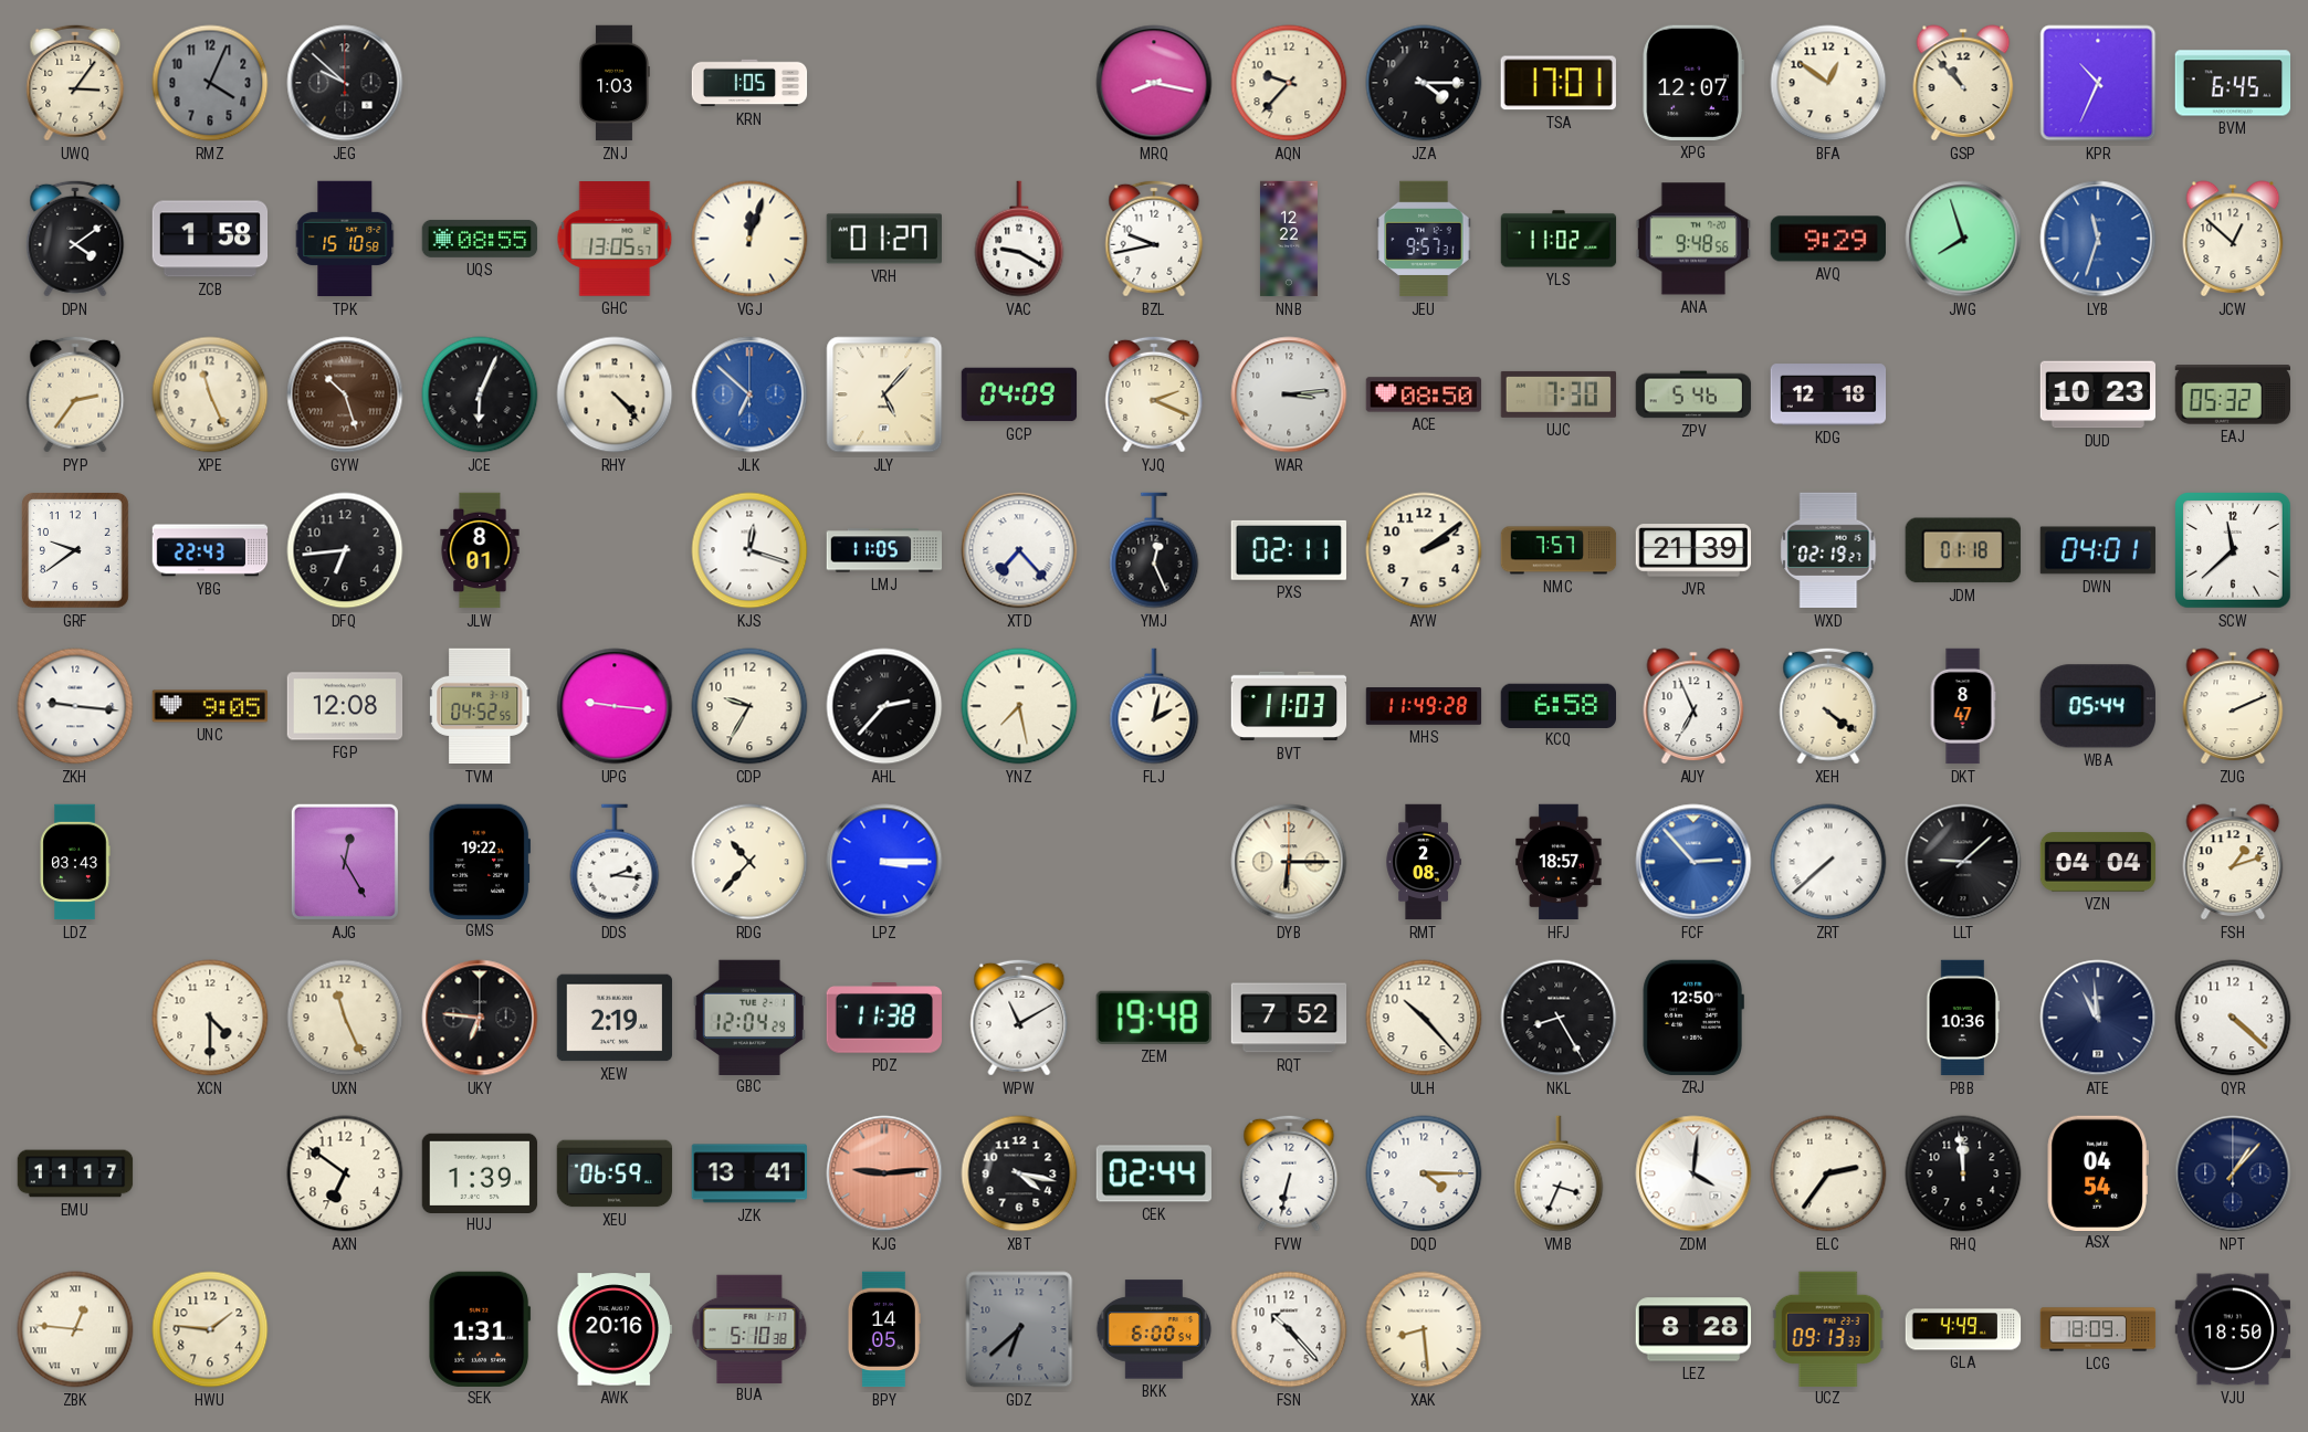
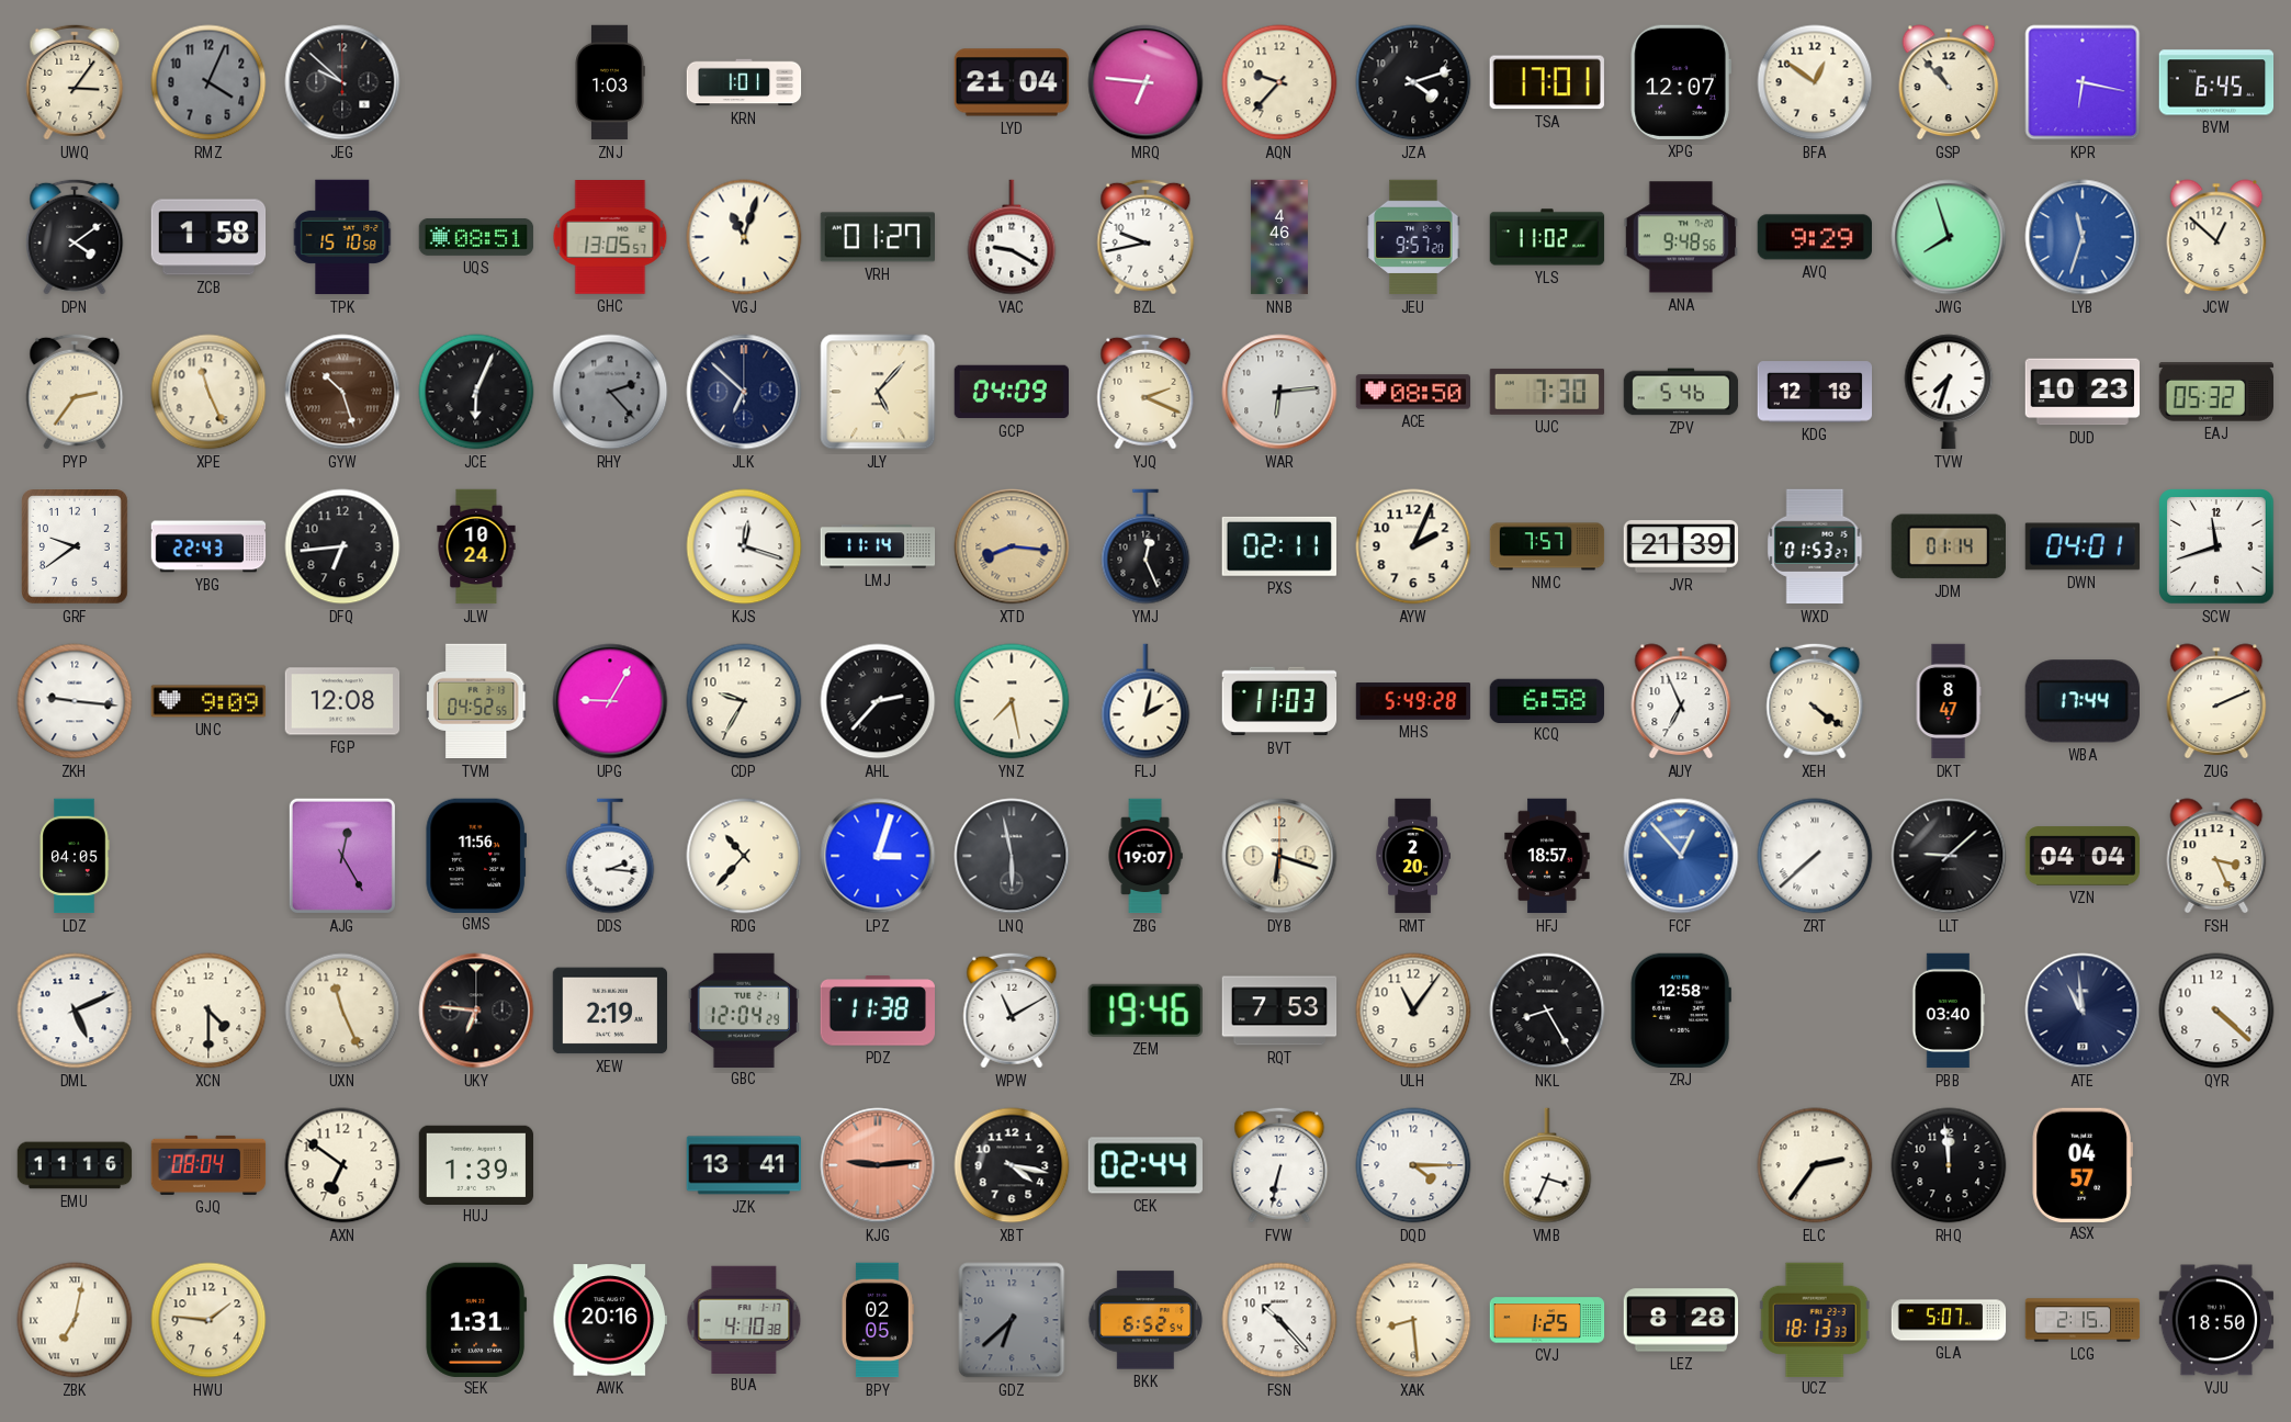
KRN: 1:05 -> 1:01
LYD: none -> 21:04
MRQ: 8:17 -> 6:46
JZA: 4:15 -> 4:12
KPR: 10:34 -> 6:17
UQS: 08:55 -> 08:51
VGJ: 12:03 -> 11:03
NNB: 12:22 -> 4:46
JEU: 9:57:31 -> 9:57:20
RHY: 4:23 -> 2:23
RHY dial: cream -> grey
JLK dial: blue -> navy
WAR: 3:14 -> 6:14
TVW: none -> 7:33
JLW: 8:01 -> 10:24
LMJ: 11:05 -> 11:14
XTD: 7:23 -> 8:16
XTD dial: white -> champagne
AYW: 2:09 -> 2:04
WXD: 02:19 -> 01:53
JDM: 01:18 -> 01:14
SCW: 11:38 -> 11:42
UNC: 9:05 -> 9:09
UPG: 9:16 -> 9:05
MHS: 11:49 -> 5:49
WBA: 05:44 -> 17:44
LDZ: 03:43 -> 04:05
GMS: 19:22 -> 11:56
LPZ: 3:15 -> 3:03
LNQ: none -> 5:58
ZBG: none -> 19:07
DYB: 6:15 -> 6:18
RMT: 2:08 -> 2:20
FCF: 2:53 -> 12:53
FSH: 1:12 -> 3:26
DML: none -> 5:11
ZEM: 19:48 -> 19:46
RQT: 7:52 -> 7:53
ULH: 10:23 -> 11:06
ZRJ: 12:50 -> 12:58
PBB: 10:36 -> 03:40
EMU: 11:17 -> 11:16
GJQ: none -> 08:04
XEU: 06:59 -> none
ZDM: 4:01 -> none
ASX: 04:54 -> 04:57
NPT: 1:07 -> none
ZBK: 12:46 -> 7:02
BUA: 5:10 -> 4:10
BPY: 14:05 -> 02:05
BKK: 6:00 -> 6:52
CVJ: none -> 1:25
UCZ: 09:13 -> 18:13
GLA: 4:49 -> 5:07
LCG: 18:09 -> 2:15
